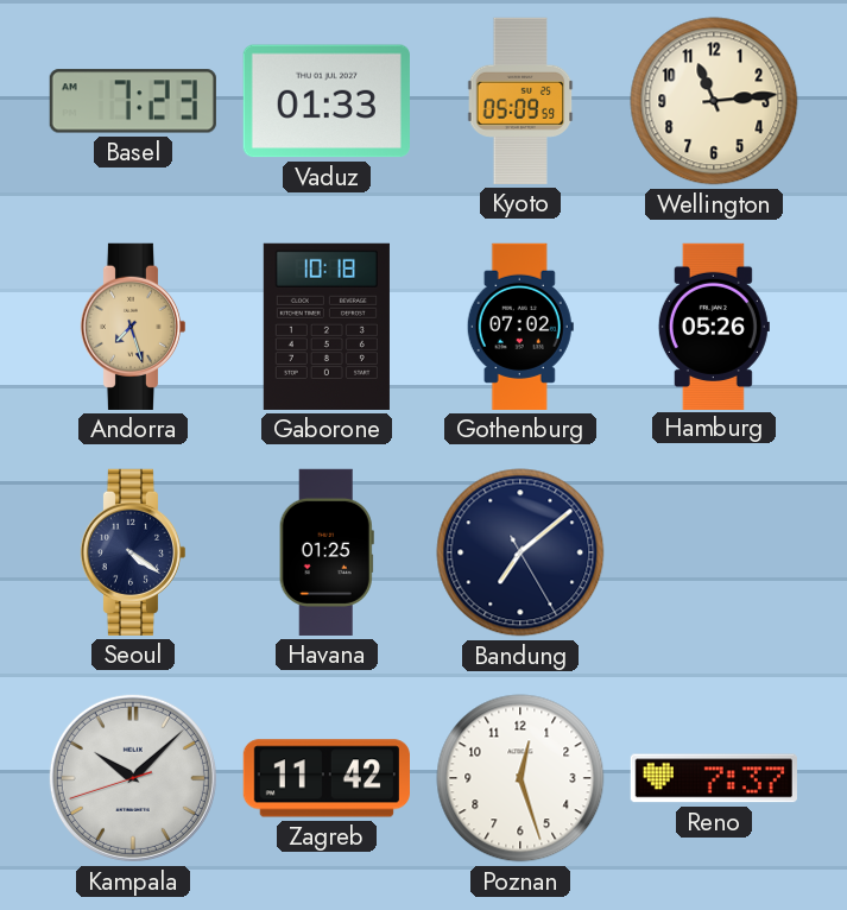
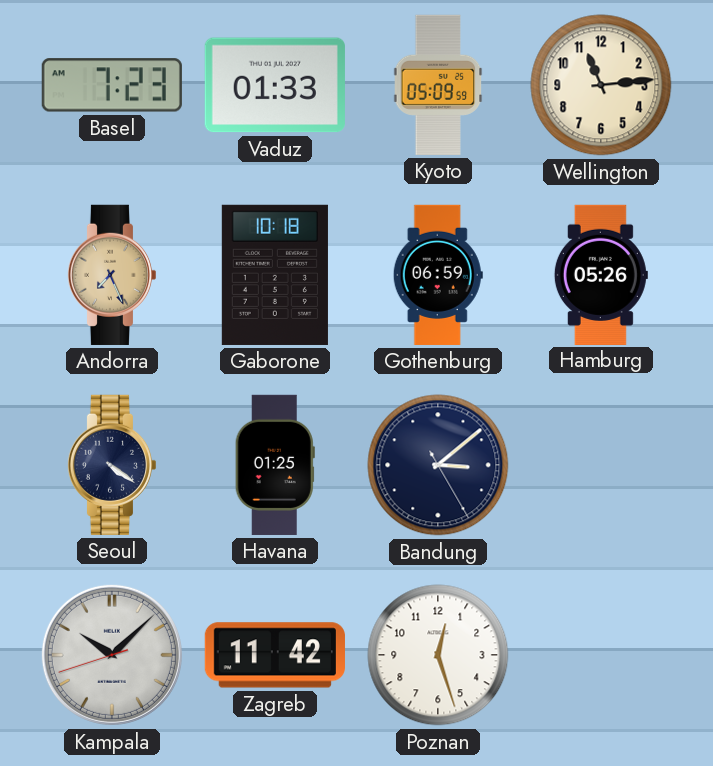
Andorra: 7:27 -> 7:26
Gothenburg: 07:02 -> 06:59
Bandung: 7:08 -> 3:08
Reno: 7:37 -> none
